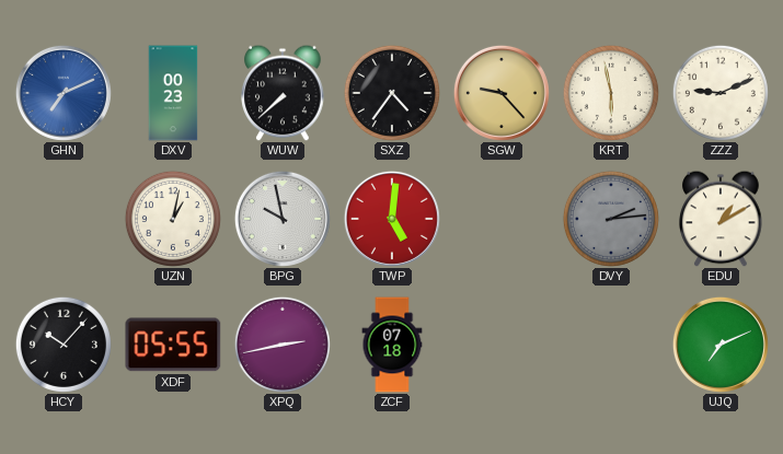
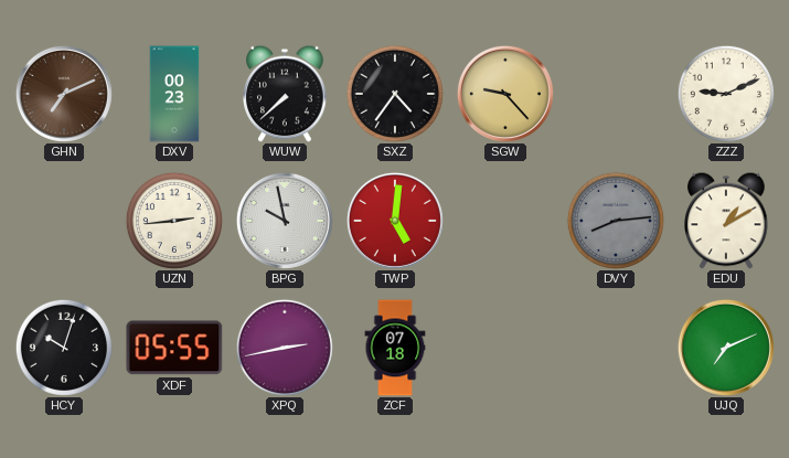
GHN dial: blue -> brown
KRT: 5:58 -> none
UZN: 1:02 -> 2:44
DVY: 2:14 -> 8:14
HCY: 10:07 -> 10:03
